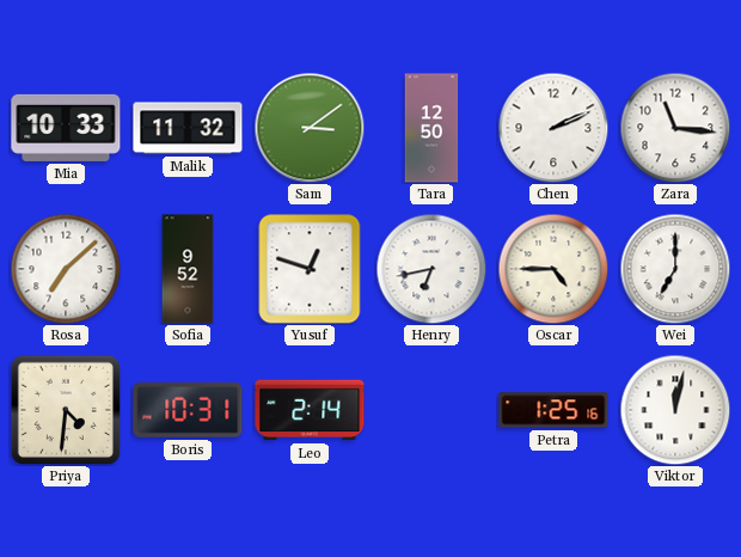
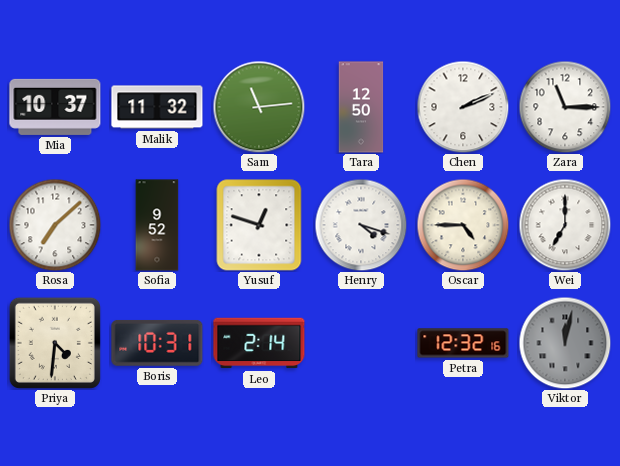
Mia: 10:33 -> 10:37
Sam: 3:09 -> 11:14
Zara: 11:16 -> 11:15
Henry: 6:43 -> 4:18
Petra: 1:25 -> 12:32
Viktor dial: white -> grey
